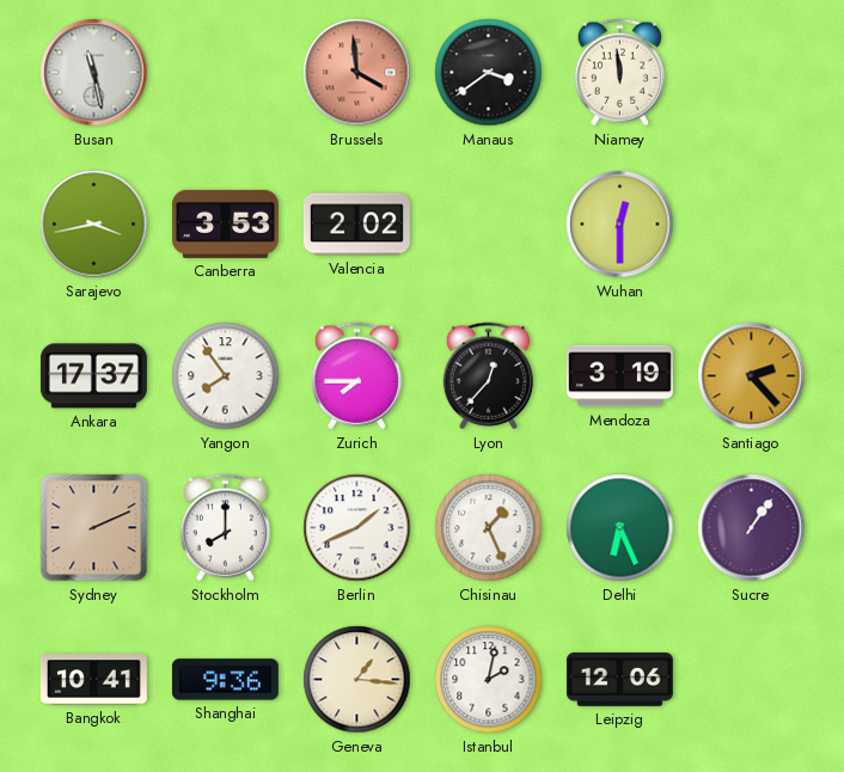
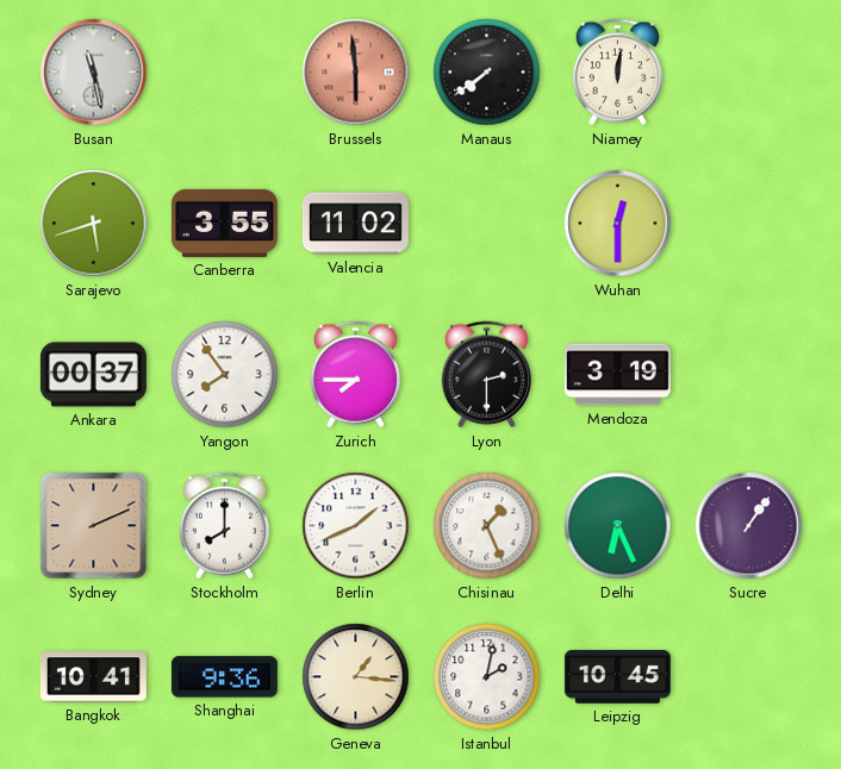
Brussels: 3:59 -> 5:59
Manaus: 3:39 -> 7:39
Niamey: 11:59 -> 12:01
Sarajevo: 3:43 -> 5:42
Canberra: 3:53 -> 3:55
Valencia: 2:02 -> 11:02
Ankara: 17:37 -> 00:37
Lyon: 12:37 -> 2:30
Santiago: 2:23 -> none
Leipzig: 12:06 -> 10:45
